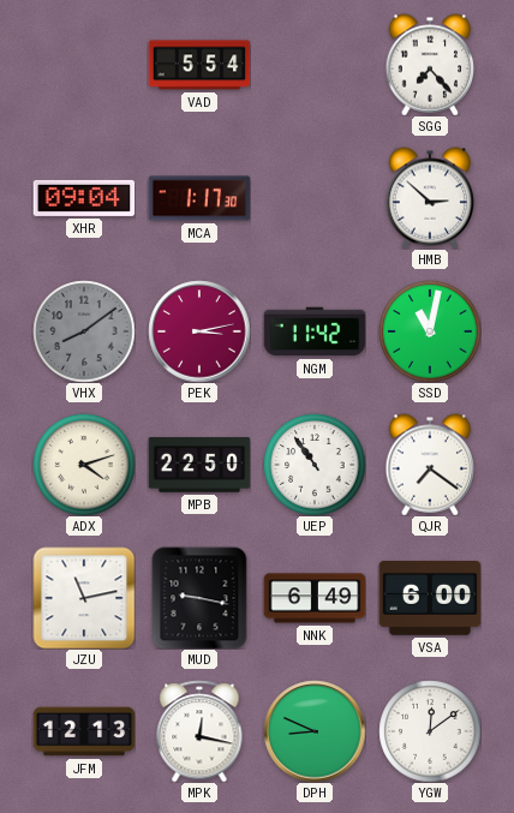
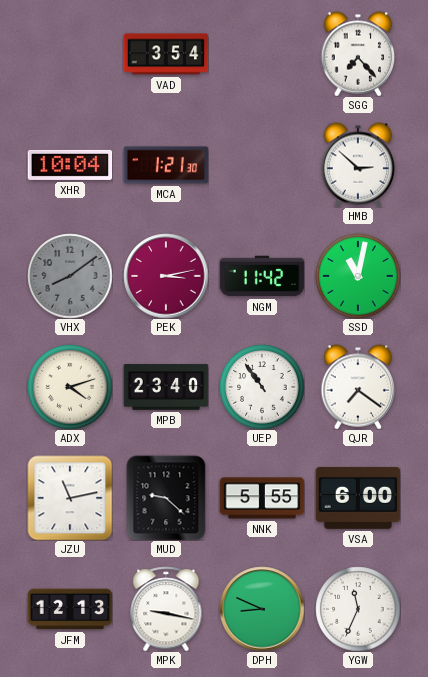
VAD: 5:54 -> 3:54
XHR: 09:04 -> 10:04
MCA: 1:17 -> 1:21
MPB: 22:50 -> 23:40
MUD: 9:17 -> 9:22
NNK: 6:49 -> 5:55
MPK: 12:17 -> 9:17
YGW: 12:09 -> 11:34
